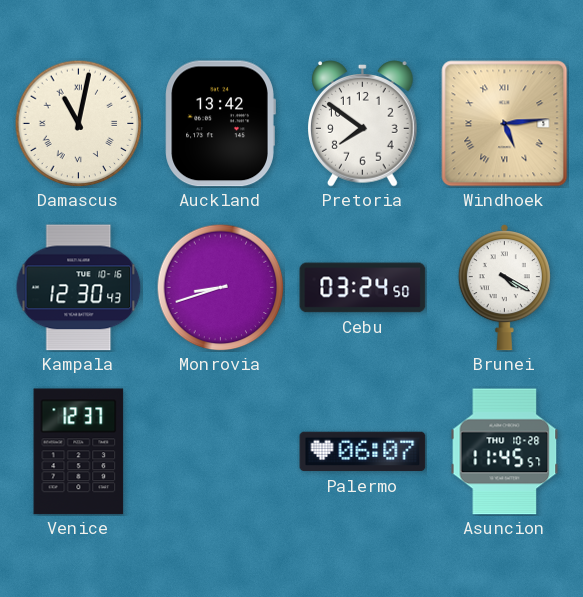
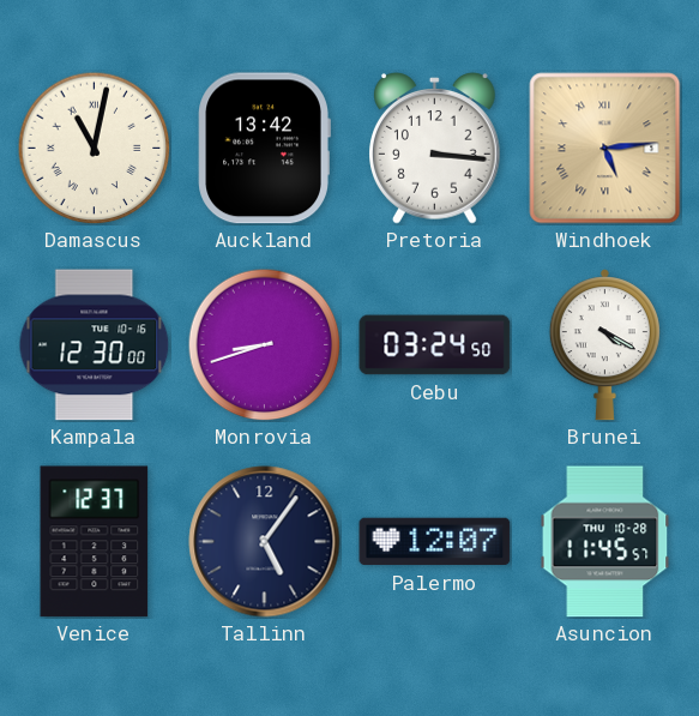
Pretoria: 7:51 -> 3:16
Kampala: 12:30:43 -> 12:30:00
Tallinn: none -> 5:06
Palermo: 06:07 -> 12:07
